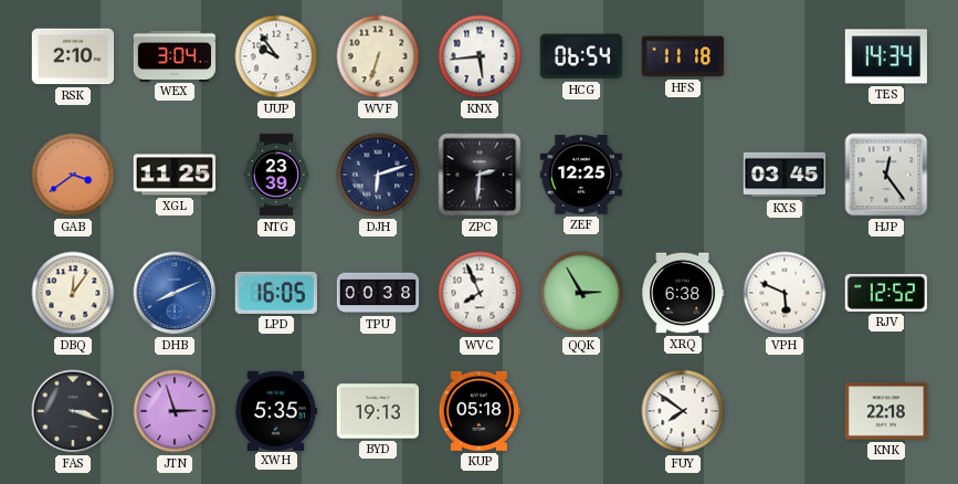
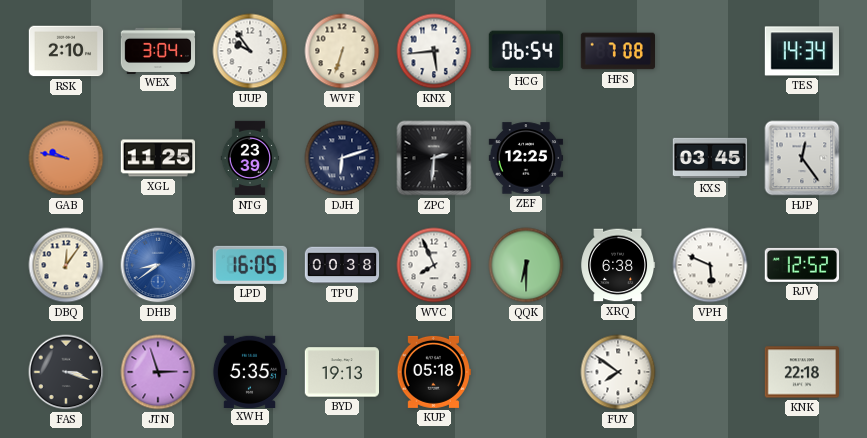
HFS: 11:18 -> 7:08
GAB: 3:39 -> 9:47
DHB: 8:11 -> 8:39
QQK: 2:55 -> 6:30
